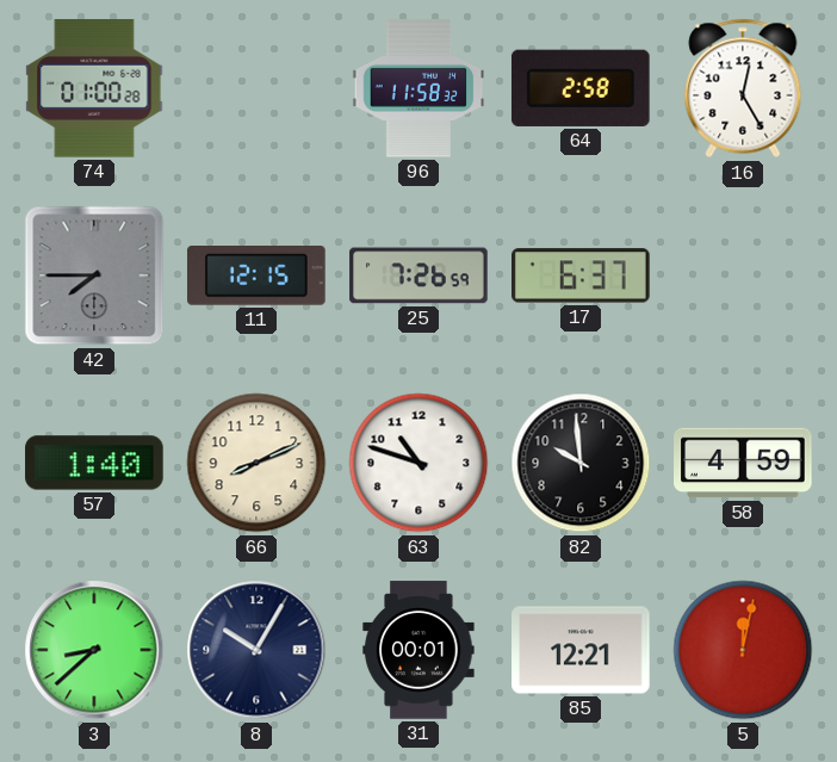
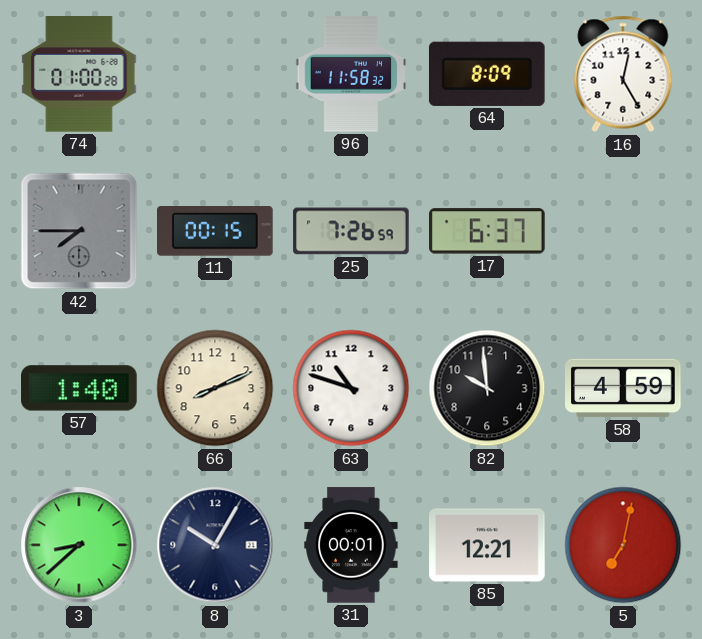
64: 2:58 -> 8:09
11: 12:15 -> 00:15
5: 12:02 -> 7:02
